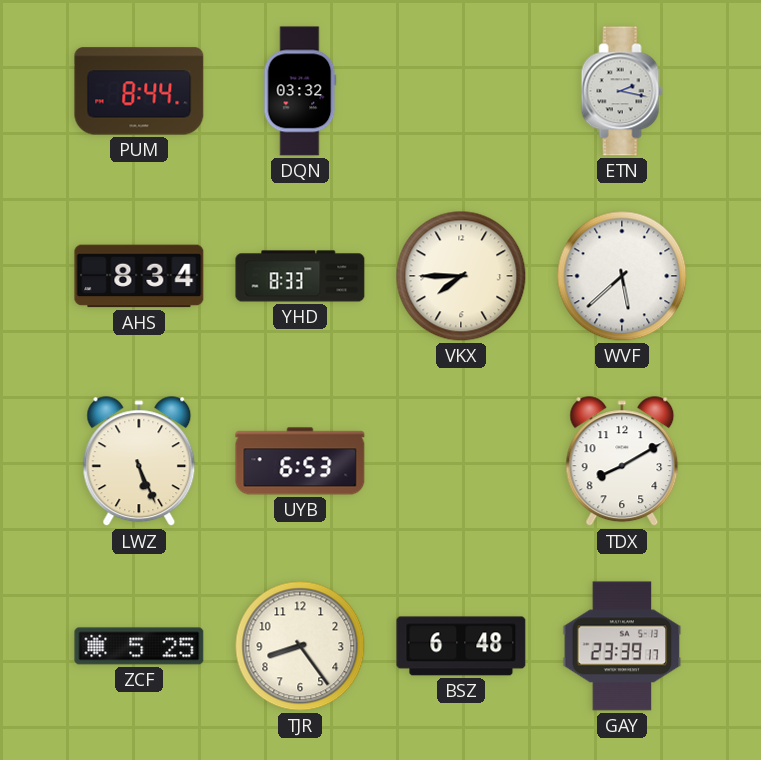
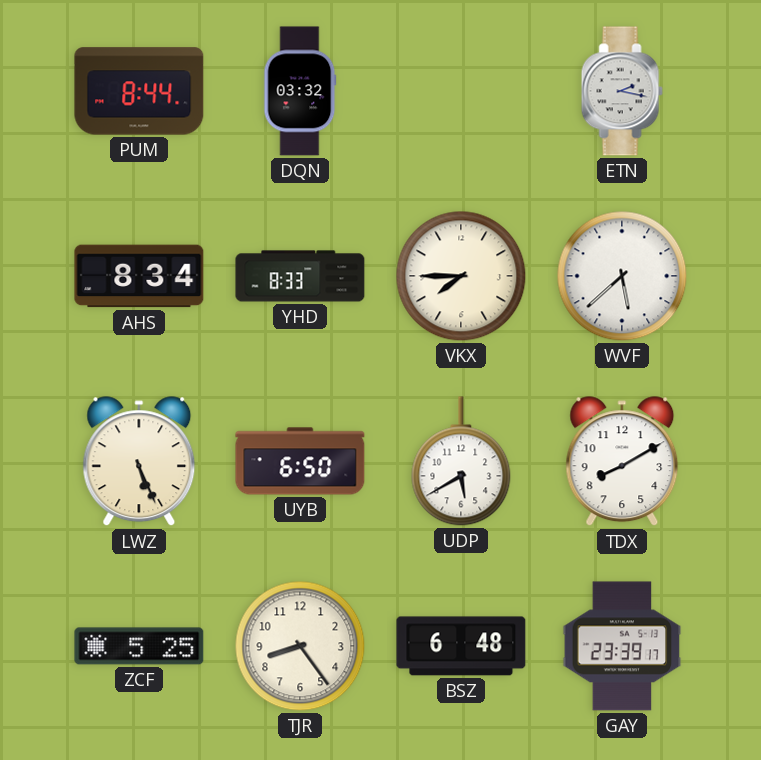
UYB: 6:53 -> 6:50
UDP: none -> 5:40
